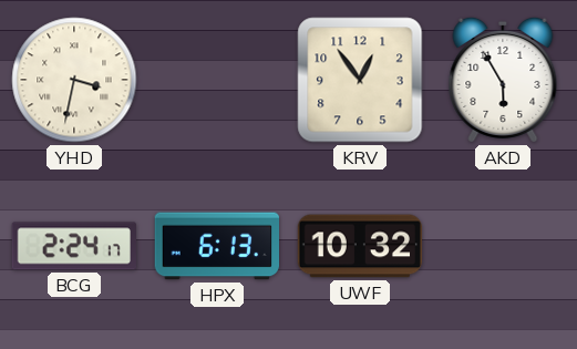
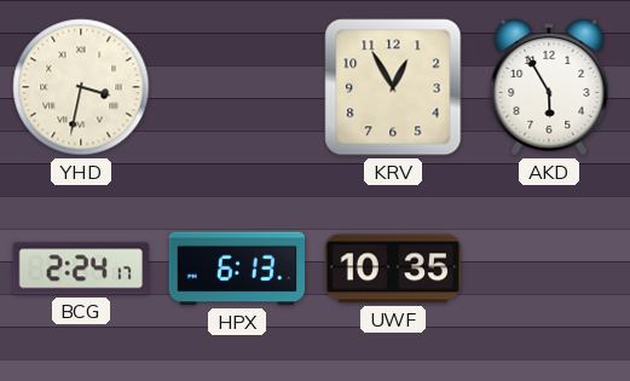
KRV: 12:54 -> 12:55
UWF: 10:32 -> 10:35
